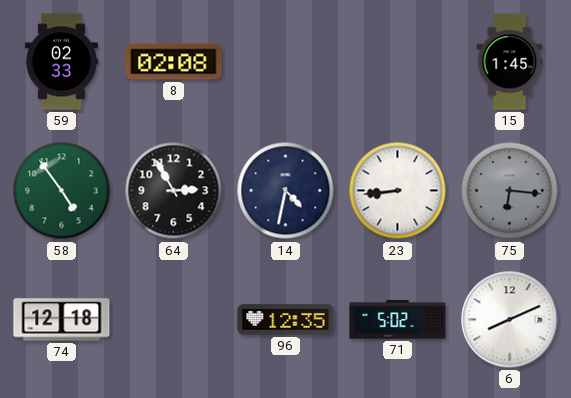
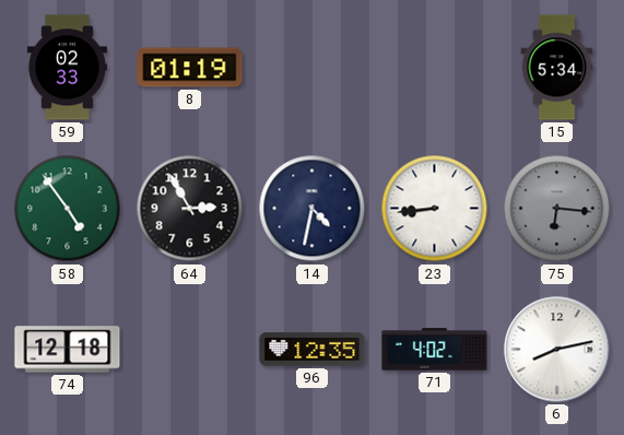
8: 02:08 -> 01:19
15: 1:45 -> 5:34
71: 5:02 -> 4:02
6: 8:11 -> 8:13
